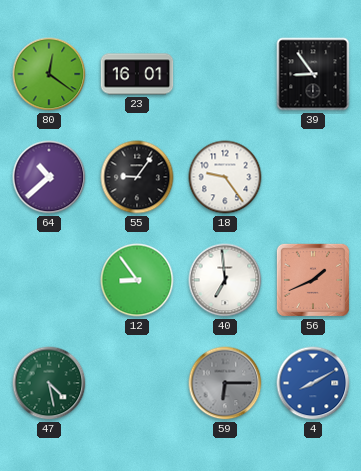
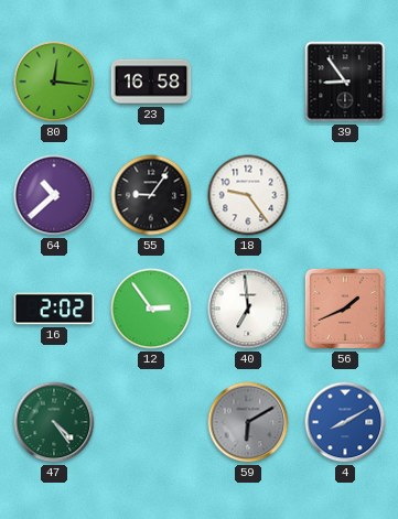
80: 12:21 -> 12:16
23: 16:01 -> 16:58
16: none -> 2:02
12: 8:54 -> 2:54
47: 4:28 -> 4:24
59: 6:15 -> 6:10
